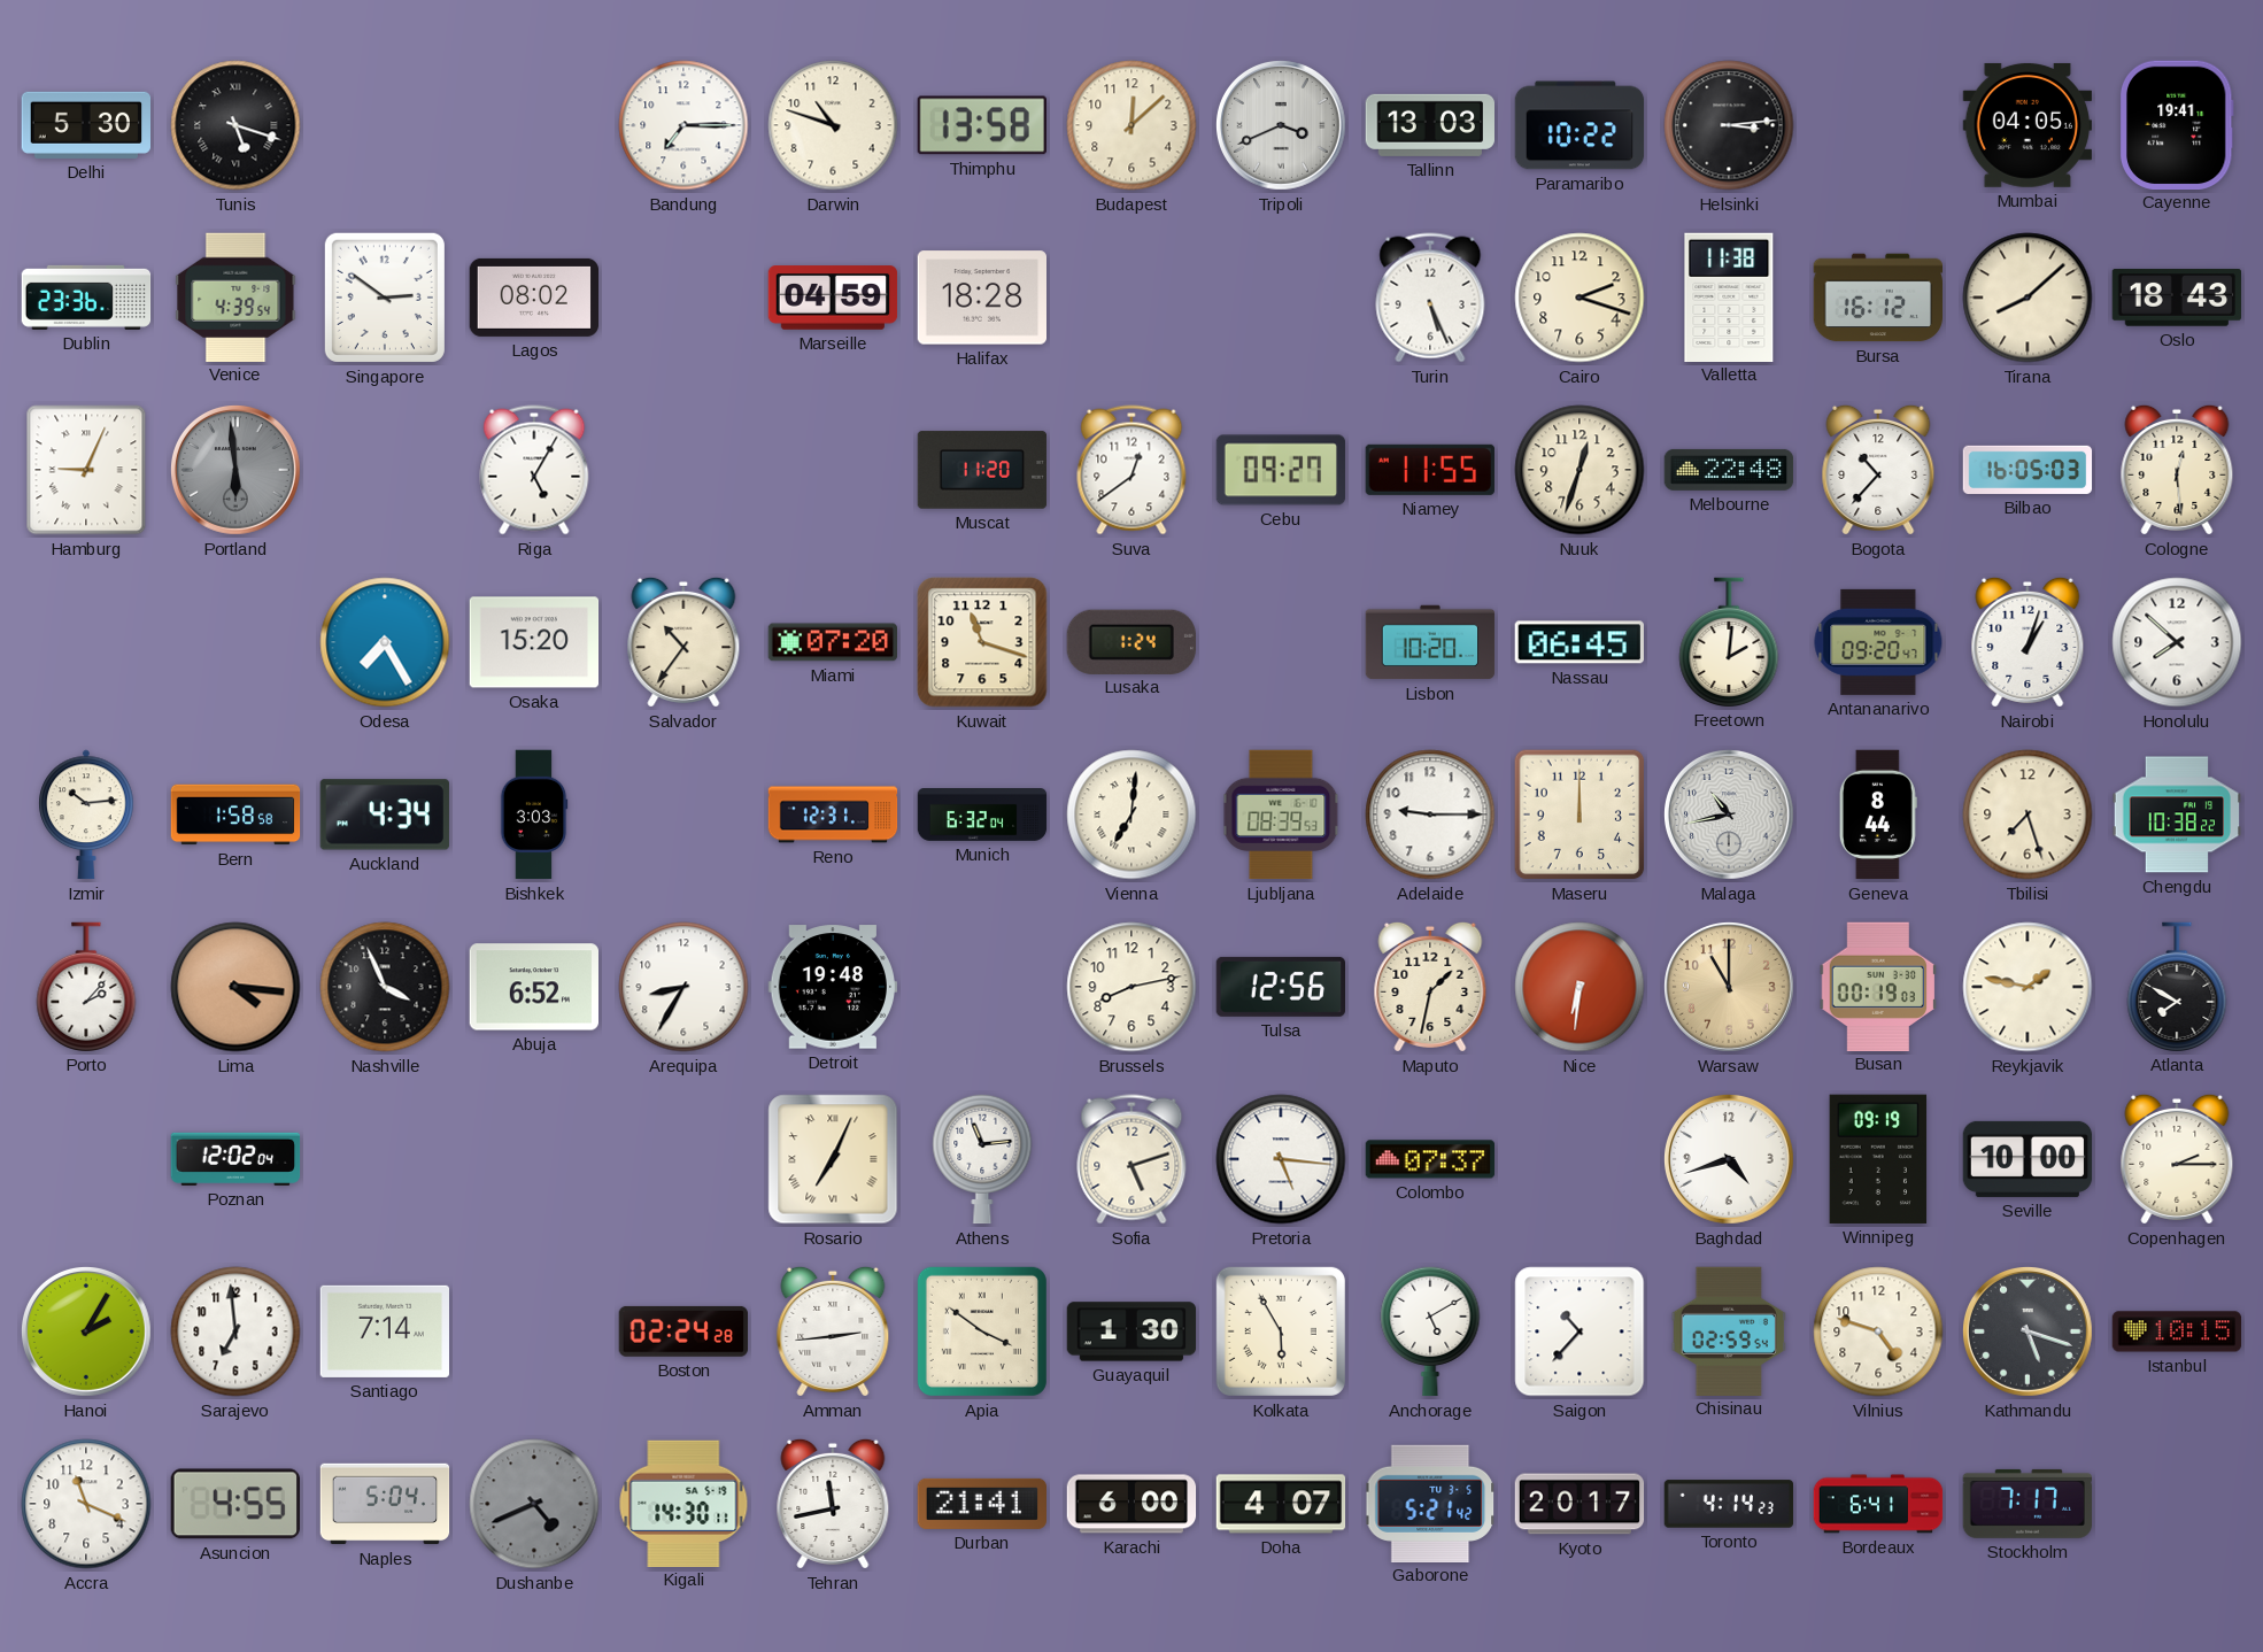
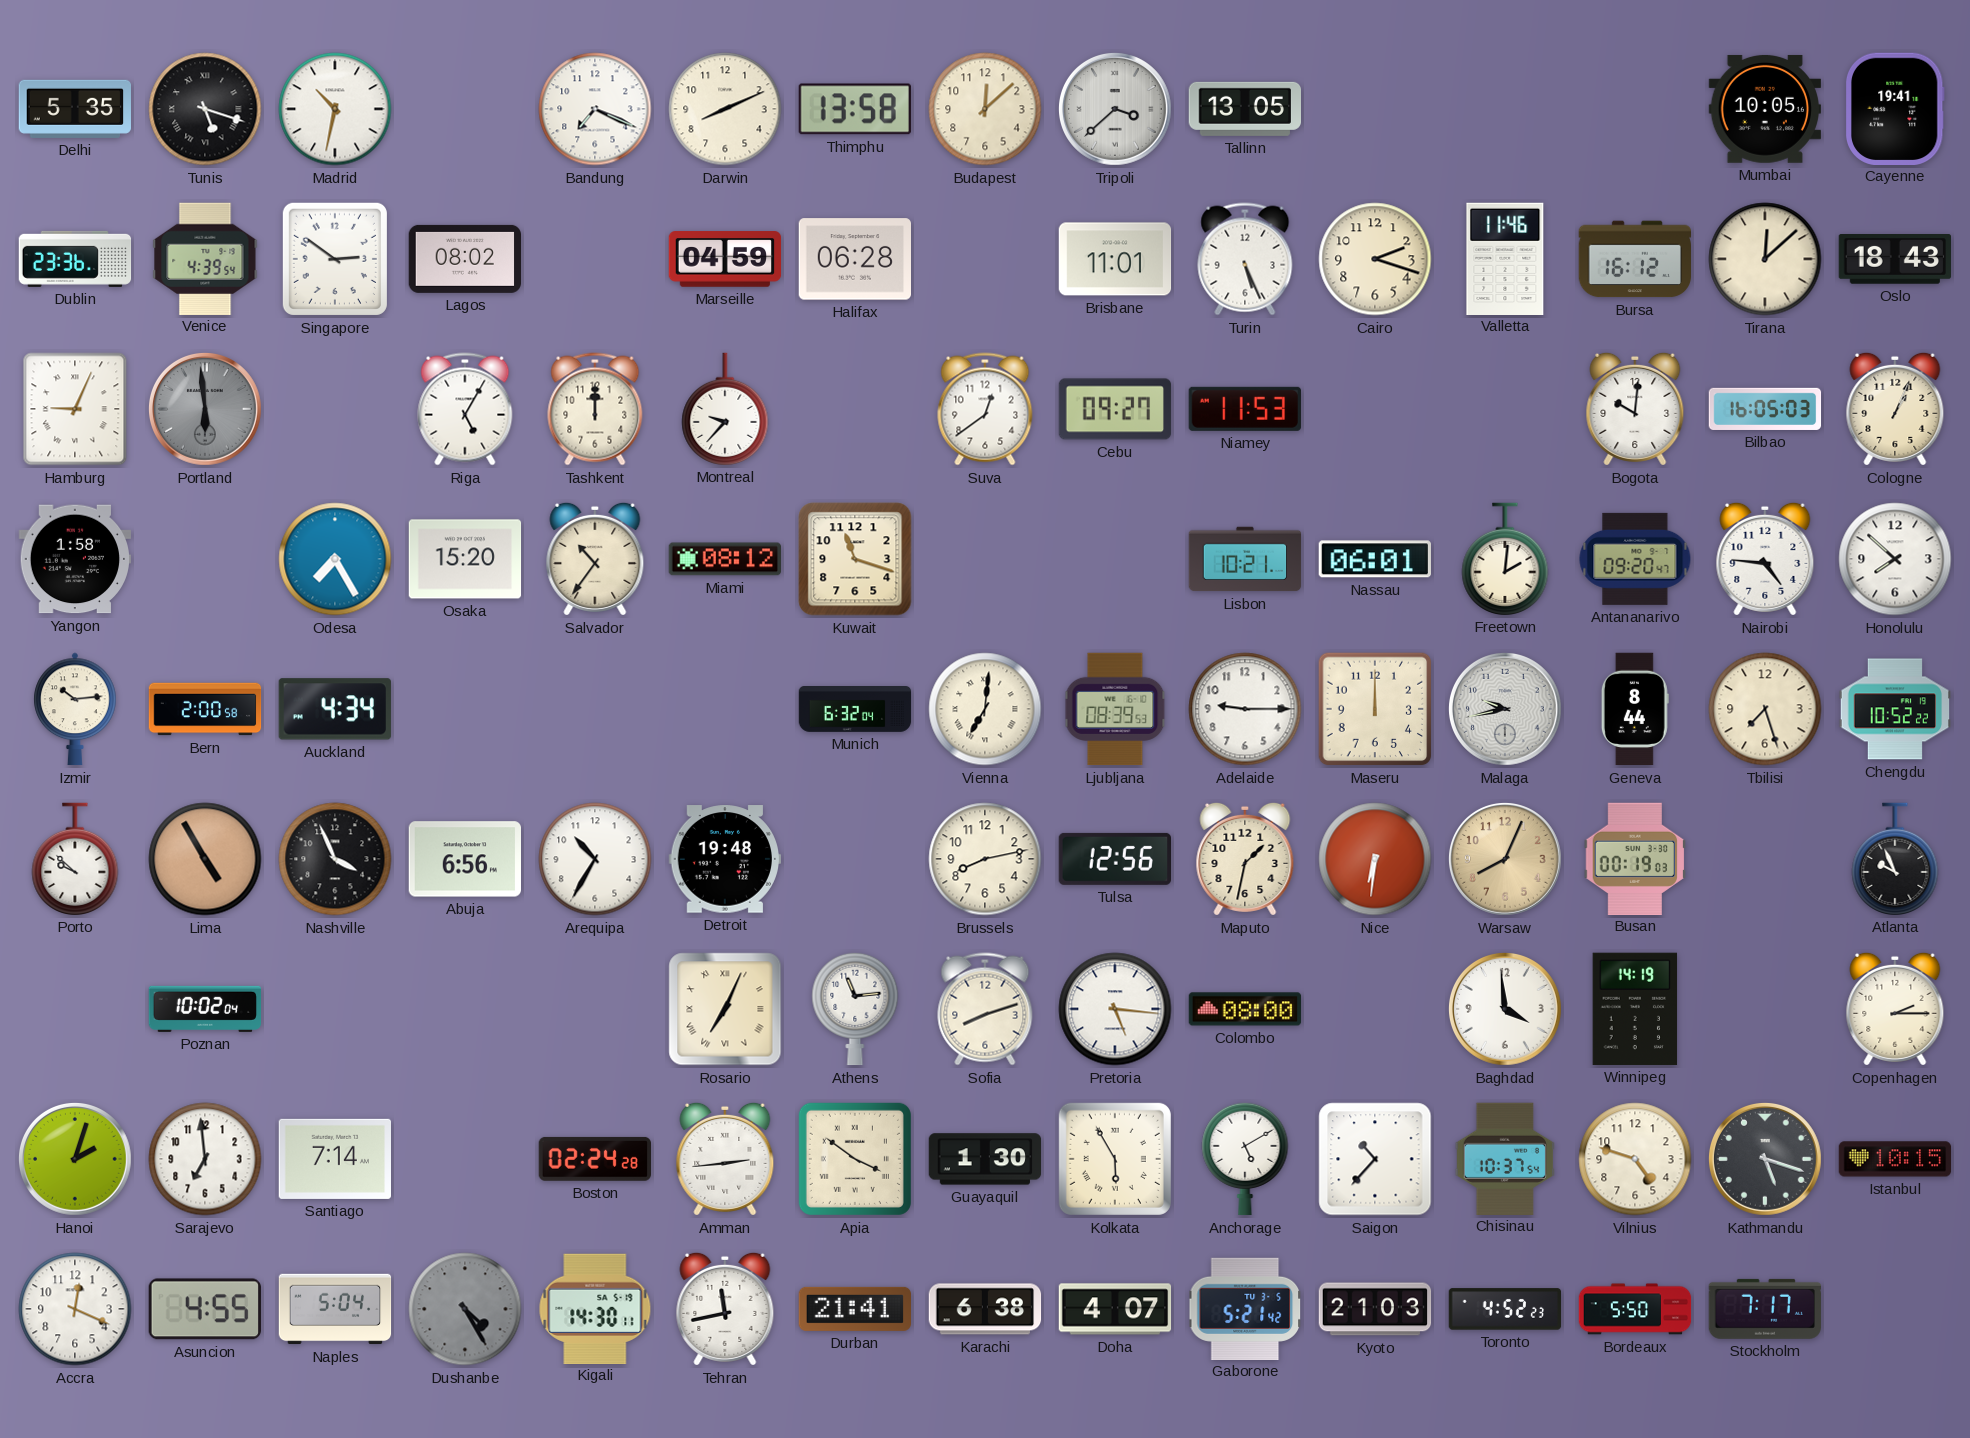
Delhi: 5:30 -> 5:35
Madrid: none -> 10:32
Bandung: 7:15 -> 7:19
Darwin: 10:48 -> 8:11
Tripoli: 3:41 -> 3:38
Tallinn: 13:03 -> 13:05
Paramaribo: 10:22 -> none
Helsinki: 3:14 -> none
Mumbai: 04:05 -> 10:05
Halifax: 18:28 -> 06:28
Brisbane: none -> 11:01
Valletta: 11:38 -> 11:46
Tirana: 8:08 -> 12:08
Tashkent: none -> 12:00
Montreal: none -> 9:37
Muscat: 11:20 -> none
Niamey: 11:55 -> 11:53
Nuuk: 12:33 -> none
Melbourne: 22:48 -> none
Bogota: 10:37 -> 10:01
Cologne: 12:29 -> 1:04
Yangon: none -> 1:58
Miami: 07:20 -> 08:12
Lusaka: 1:24 -> none
Lisbon: 10:20 -> 10:21
Nassau: 06:45 -> 06:01
Nairobi: 1:03 -> 4:46
Bern: 1:58 -> 2:00
Bishkek: 3:03 -> none
Reno: 12:31 -> none
Malaga: 10:43 -> 9:43
Chengdu: 10:38 -> 10:52
Porto: 2:07 -> 9:52
Lima: 4:16 -> 4:55
Abuja: 6:52 -> 6:56
Arequipa: 8:35 -> 10:35
Warsaw: 11:00 -> 8:04
Reykjavik: 1:47 -> none
Atlanta: 7:50 -> 9:56
Poznan: 12:02 -> 10:02
Sofia: 5:12 -> 8:12
Colombo: 07:37 -> 08:00
Baghdad: 4:42 -> 3:59
Winnipeg: 09:19 -> 14:19
Seville: 10:00 -> none
Hanoi: 2:05 -> 2:03
Chisinau: 02:59 -> 10:37
Accra: 11:19 -> 12:19
Dushanbe: 4:41 -> 4:25
Karachi: 6:00 -> 6:38
Kyoto: 20:17 -> 21:03
Toronto: 4:14 -> 4:52
Bordeaux: 6:41 -> 5:50
